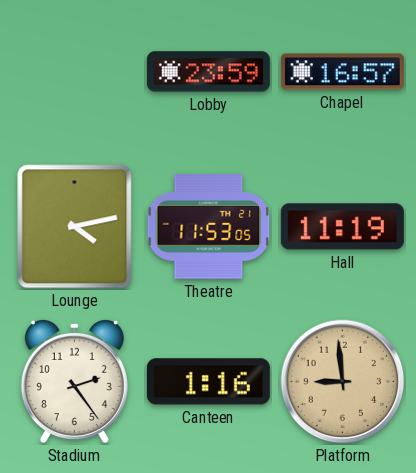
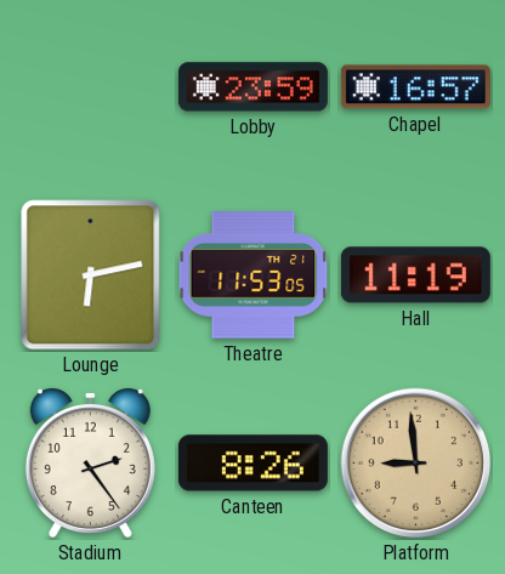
Lounge: 4:13 -> 6:13
Canteen: 1:16 -> 8:26
